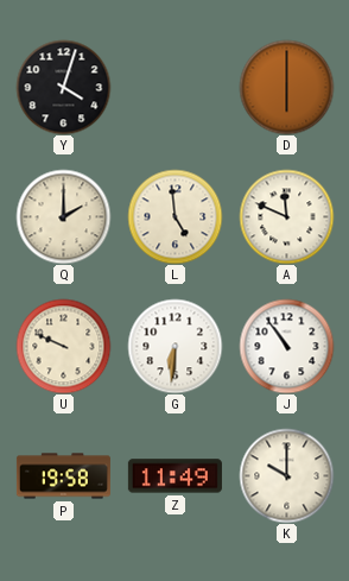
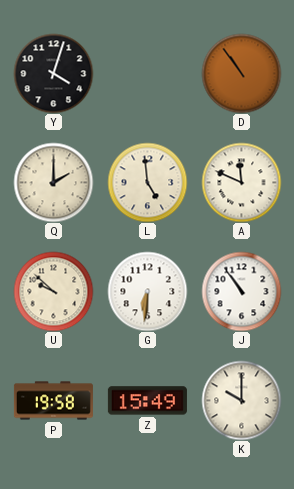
D: 6:00 -> 10:54
U: 9:49 -> 9:52
Z: 11:49 -> 15:49
